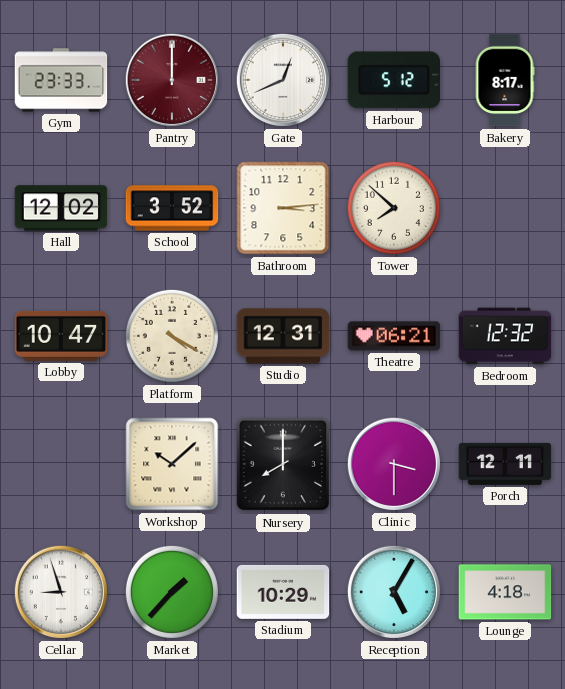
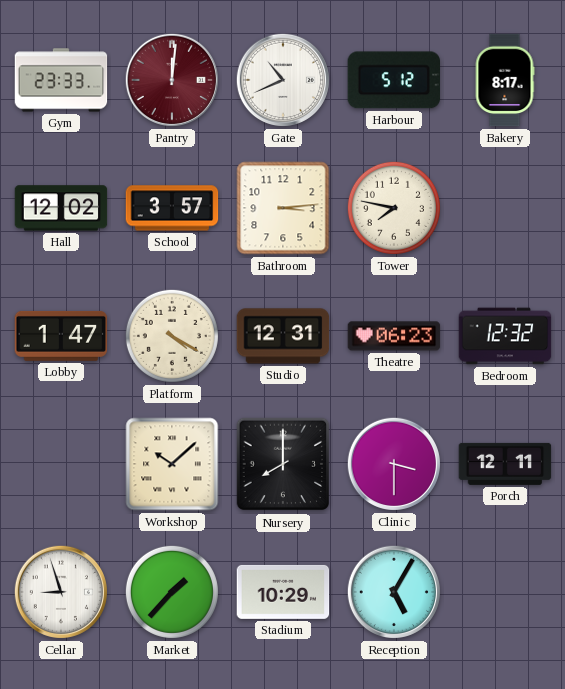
Pantry: 12:00 -> 12:01
Gate: 12:41 -> 10:41
School: 3:52 -> 3:57
Tower: 7:52 -> 7:47
Lobby: 10:47 -> 1:47
Theatre: 06:21 -> 06:23
Lounge: 4:18 -> none
